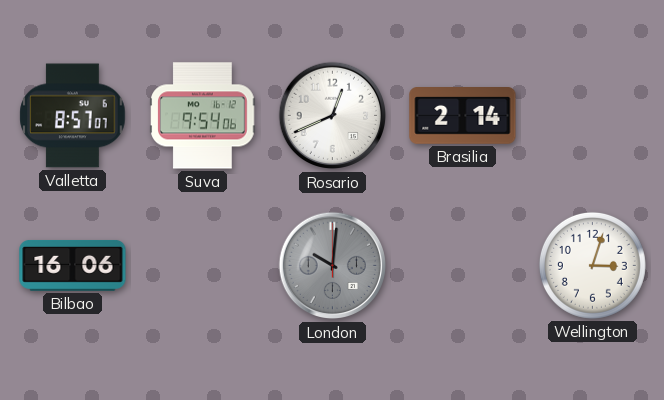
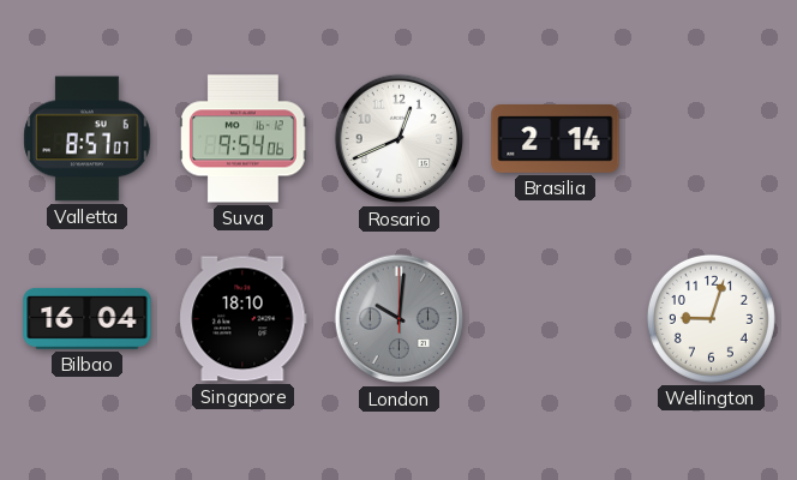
Bilbao: 16:06 -> 16:04
Singapore: none -> 18:10
Wellington: 3:03 -> 9:03
